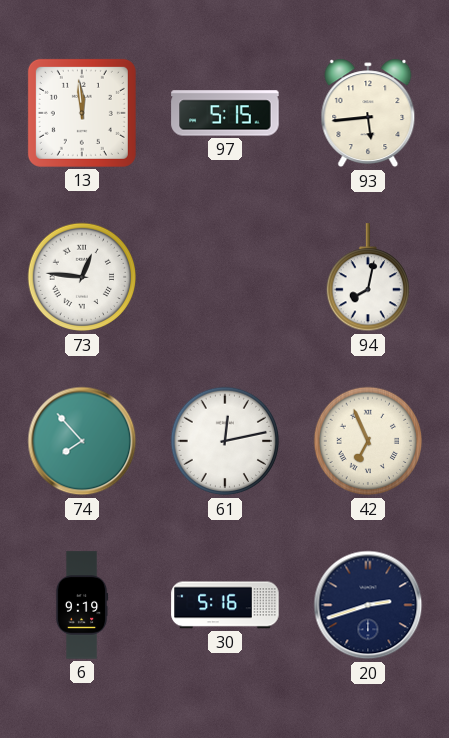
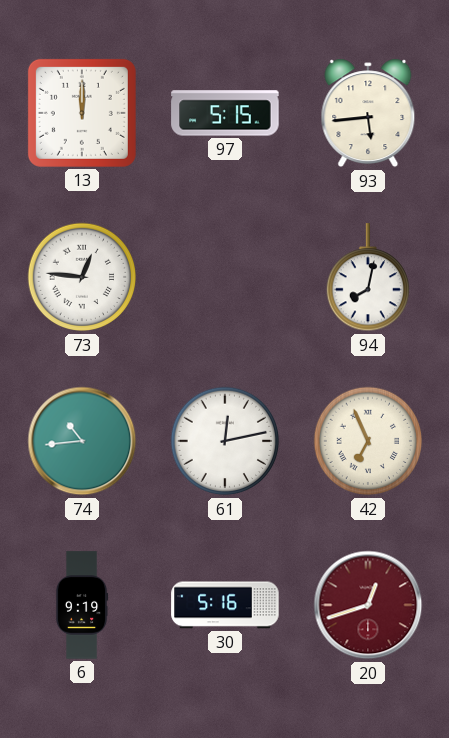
13: 11:59 -> 12:00
74: 7:53 -> 10:44
20: 2:42 -> 12:42
20 dial: navy -> burgundy
